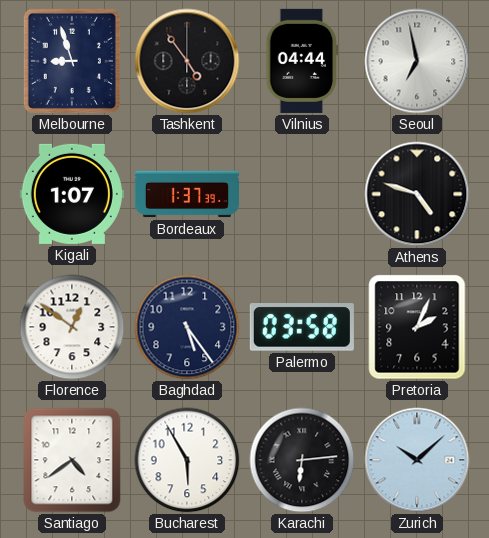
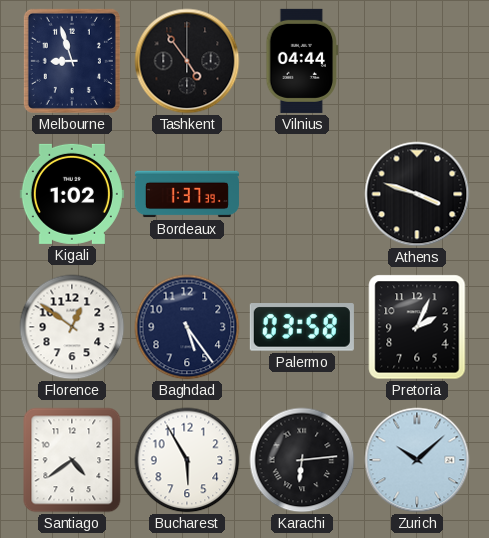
Seoul: 6:58 -> none
Kigali: 1:07 -> 1:02
Athens: 4:48 -> 3:48
